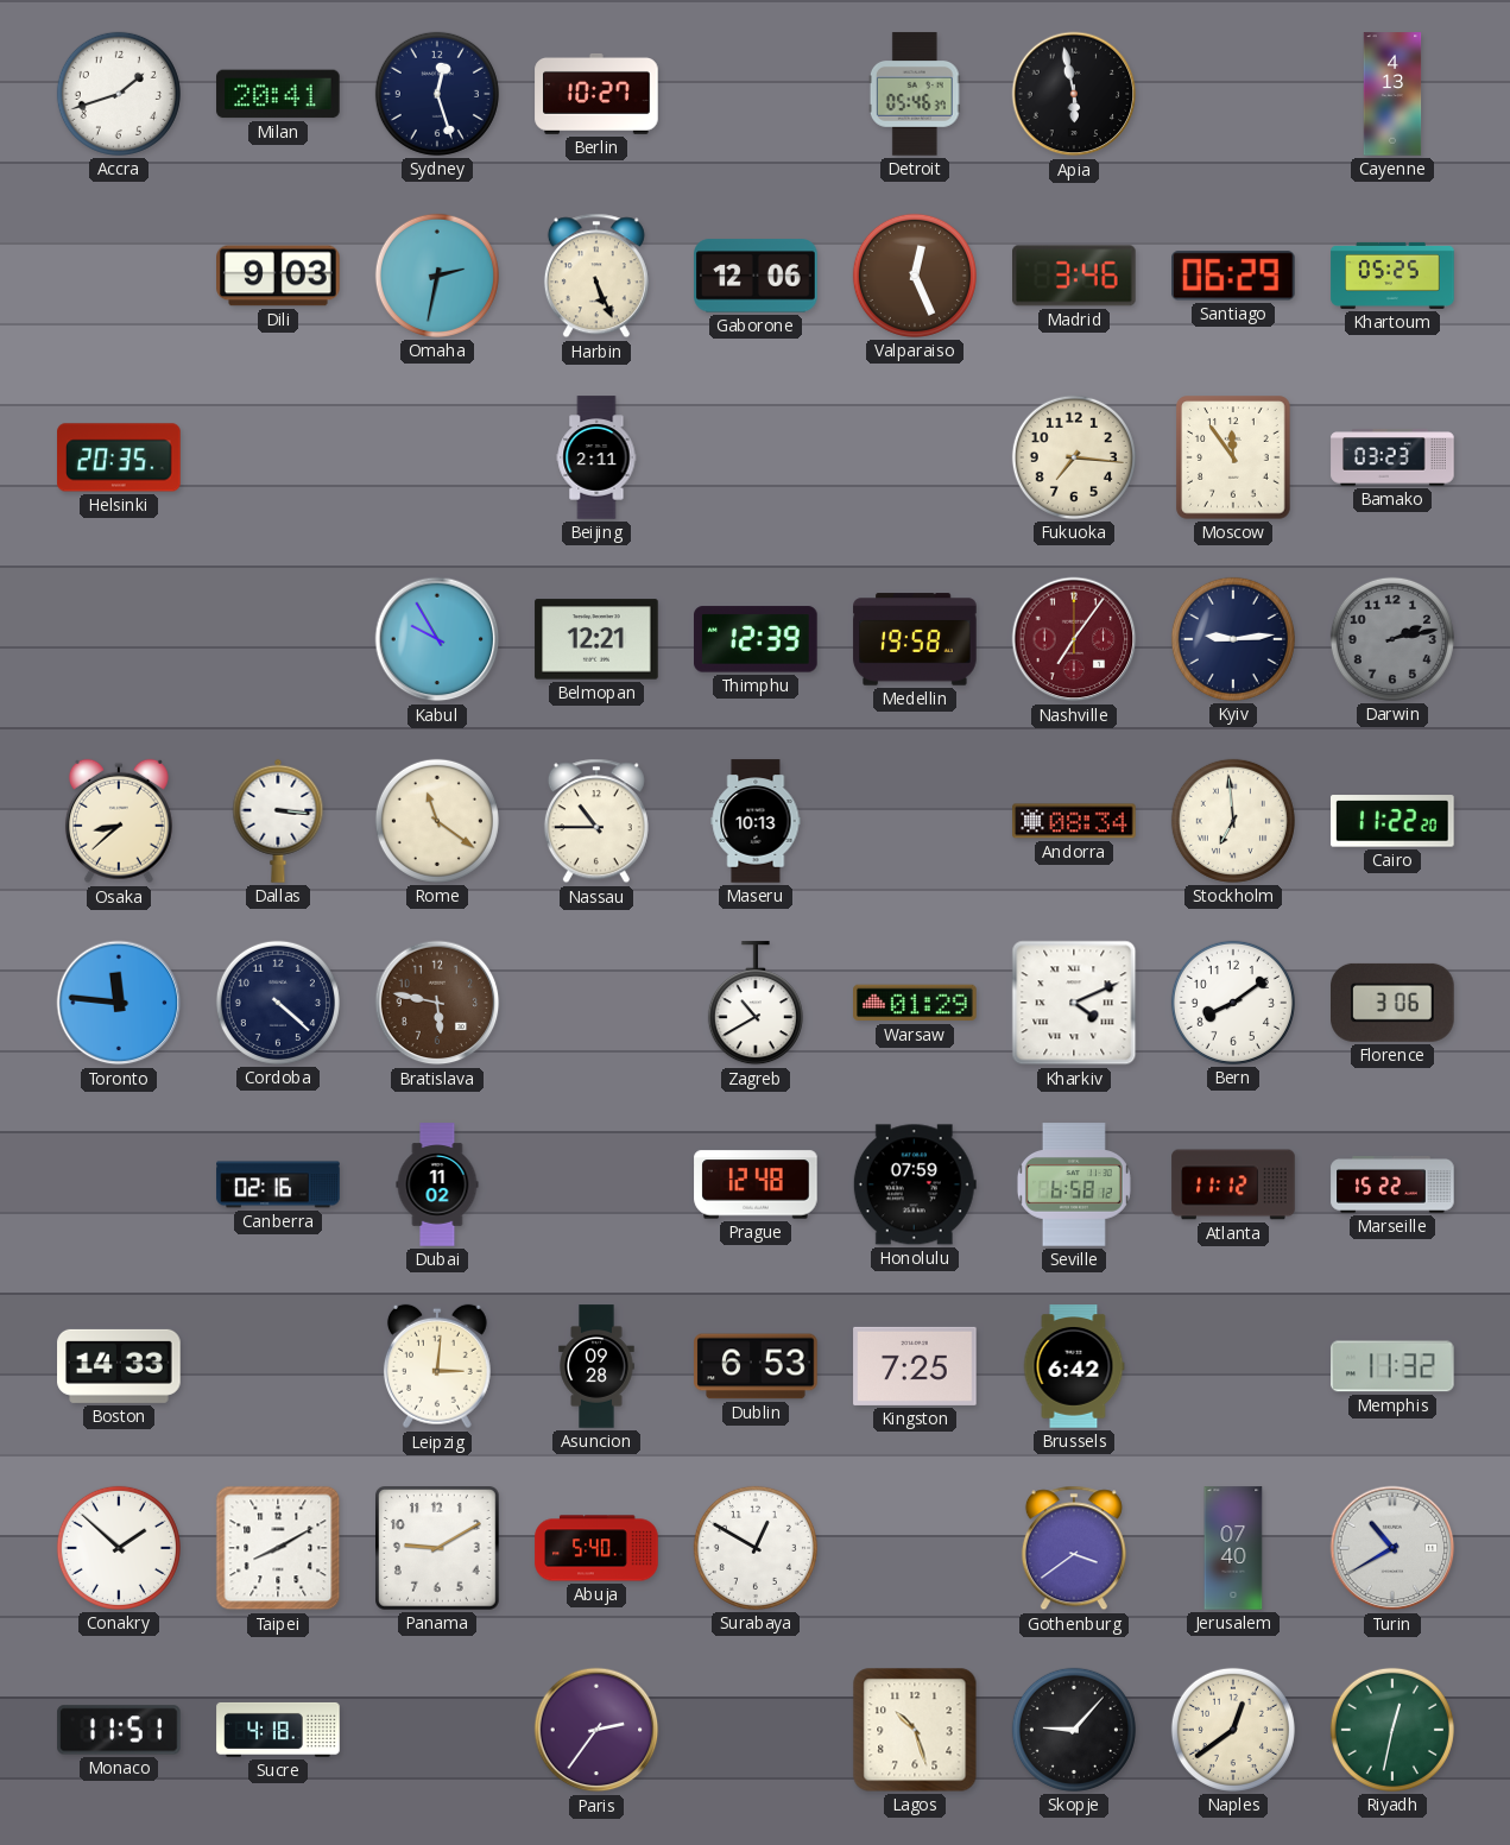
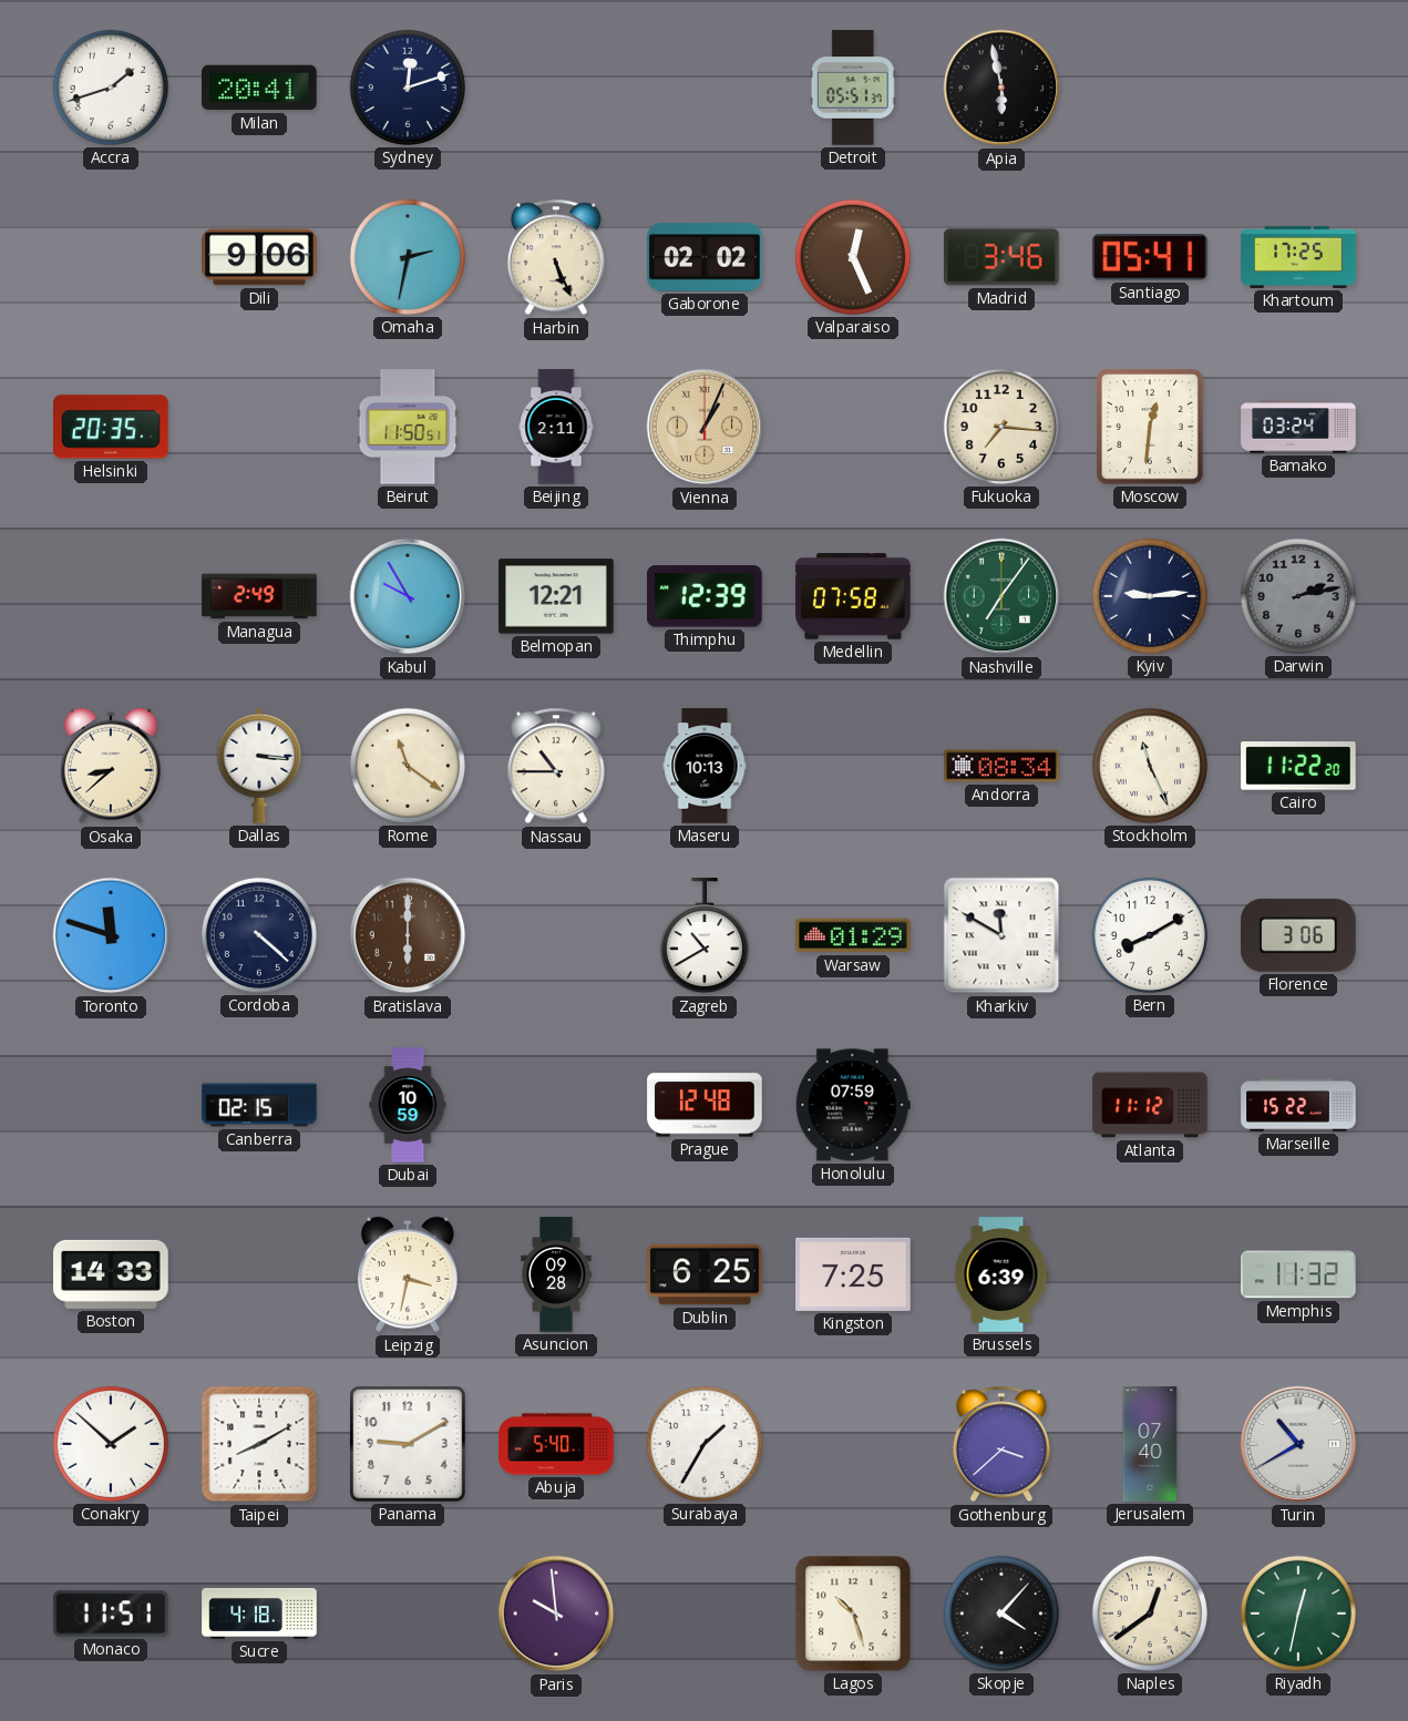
Sydney: 12:27 -> 12:12
Berlin: 10:27 -> none
Detroit: 05:46 -> 05:51
Cayenne: 4:13 -> none
Dili: 9:03 -> 9:06
Gaborone: 12:06 -> 02:02
Santiago: 06:29 -> 05:41
Khartoum: 05:25 -> 17:25
Beirut: none -> 11:50
Vienna: none -> 1:04
Moscow: 11:54 -> 12:31
Bamako: 03:23 -> 03:24
Managua: none -> 2:49
Medellin: 19:58 -> 07:58
Nashville dial: burgundy -> green
Stockholm: 6:59 -> 11:26
Toronto: 11:46 -> 11:48
Bratislava: 5:47 -> 6:00
Kharkiv: 4:11 -> 11:50
Bern: 8:09 -> 8:10
Canberra: 02:16 -> 02:15
Dubai: 11:02 -> 10:59
Seville: 6:58 -> none
Leipzig: 3:01 -> 3:32
Dublin: 6:53 -> 6:25
Brussels: 6:42 -> 6:39
Surabaya: 12:50 -> 1:35
Gothenburg: 3:39 -> 3:38
Paris: 2:36 -> 9:59
Skopje: 9:07 -> 4:07
